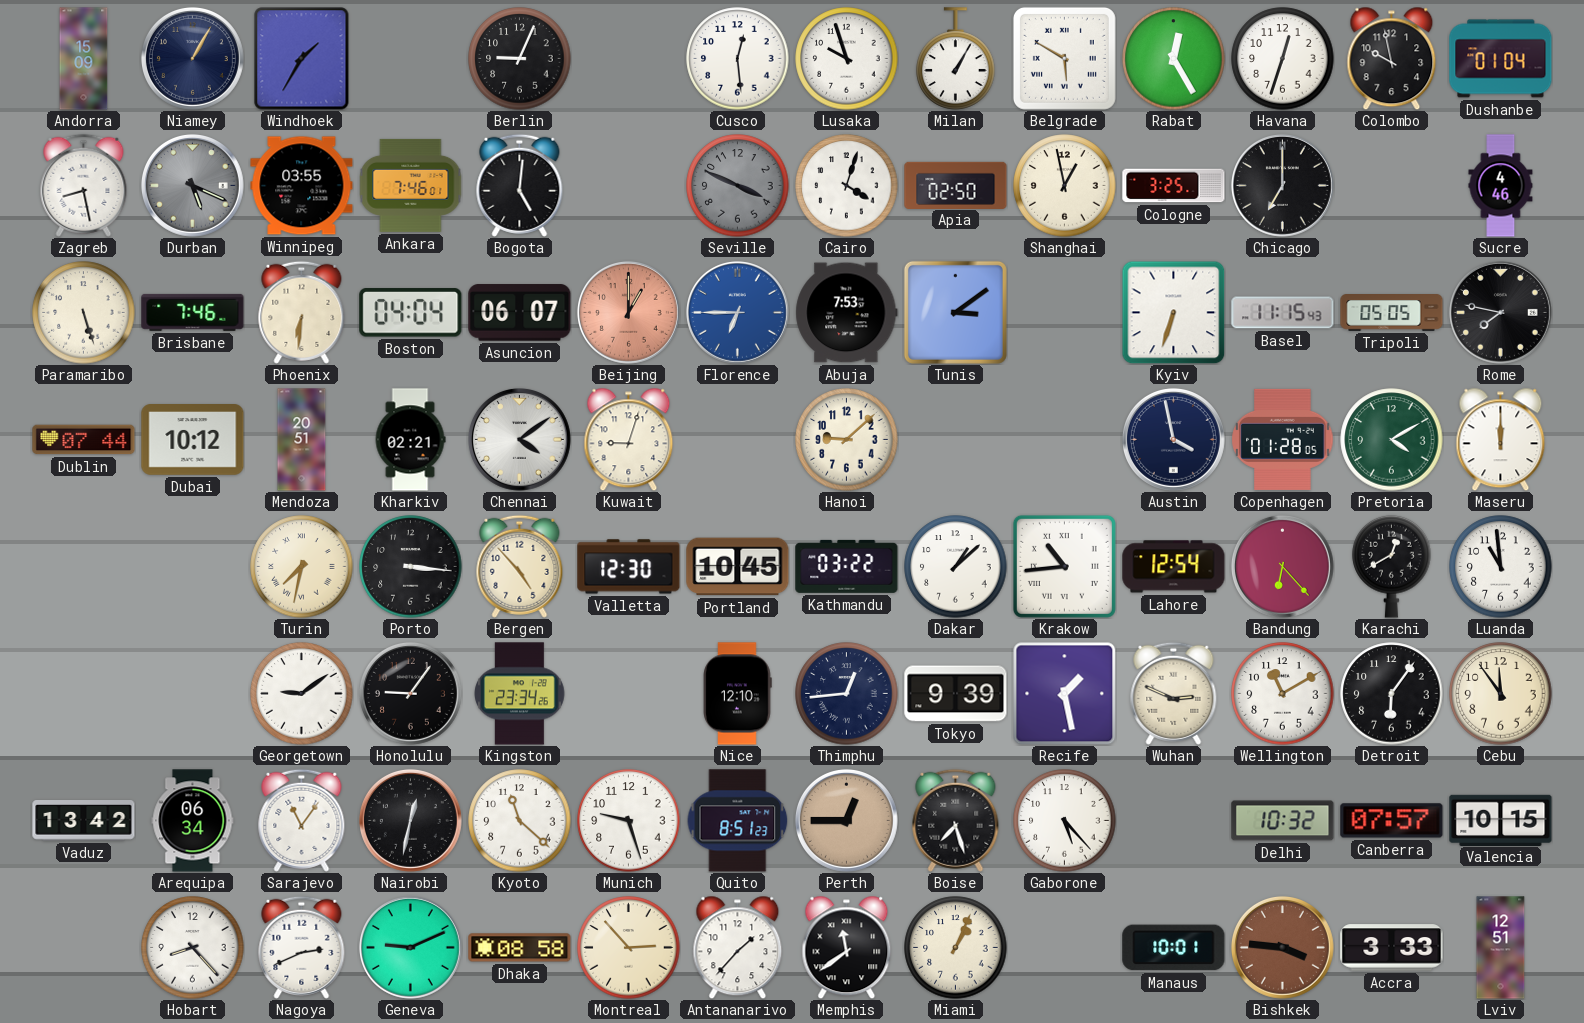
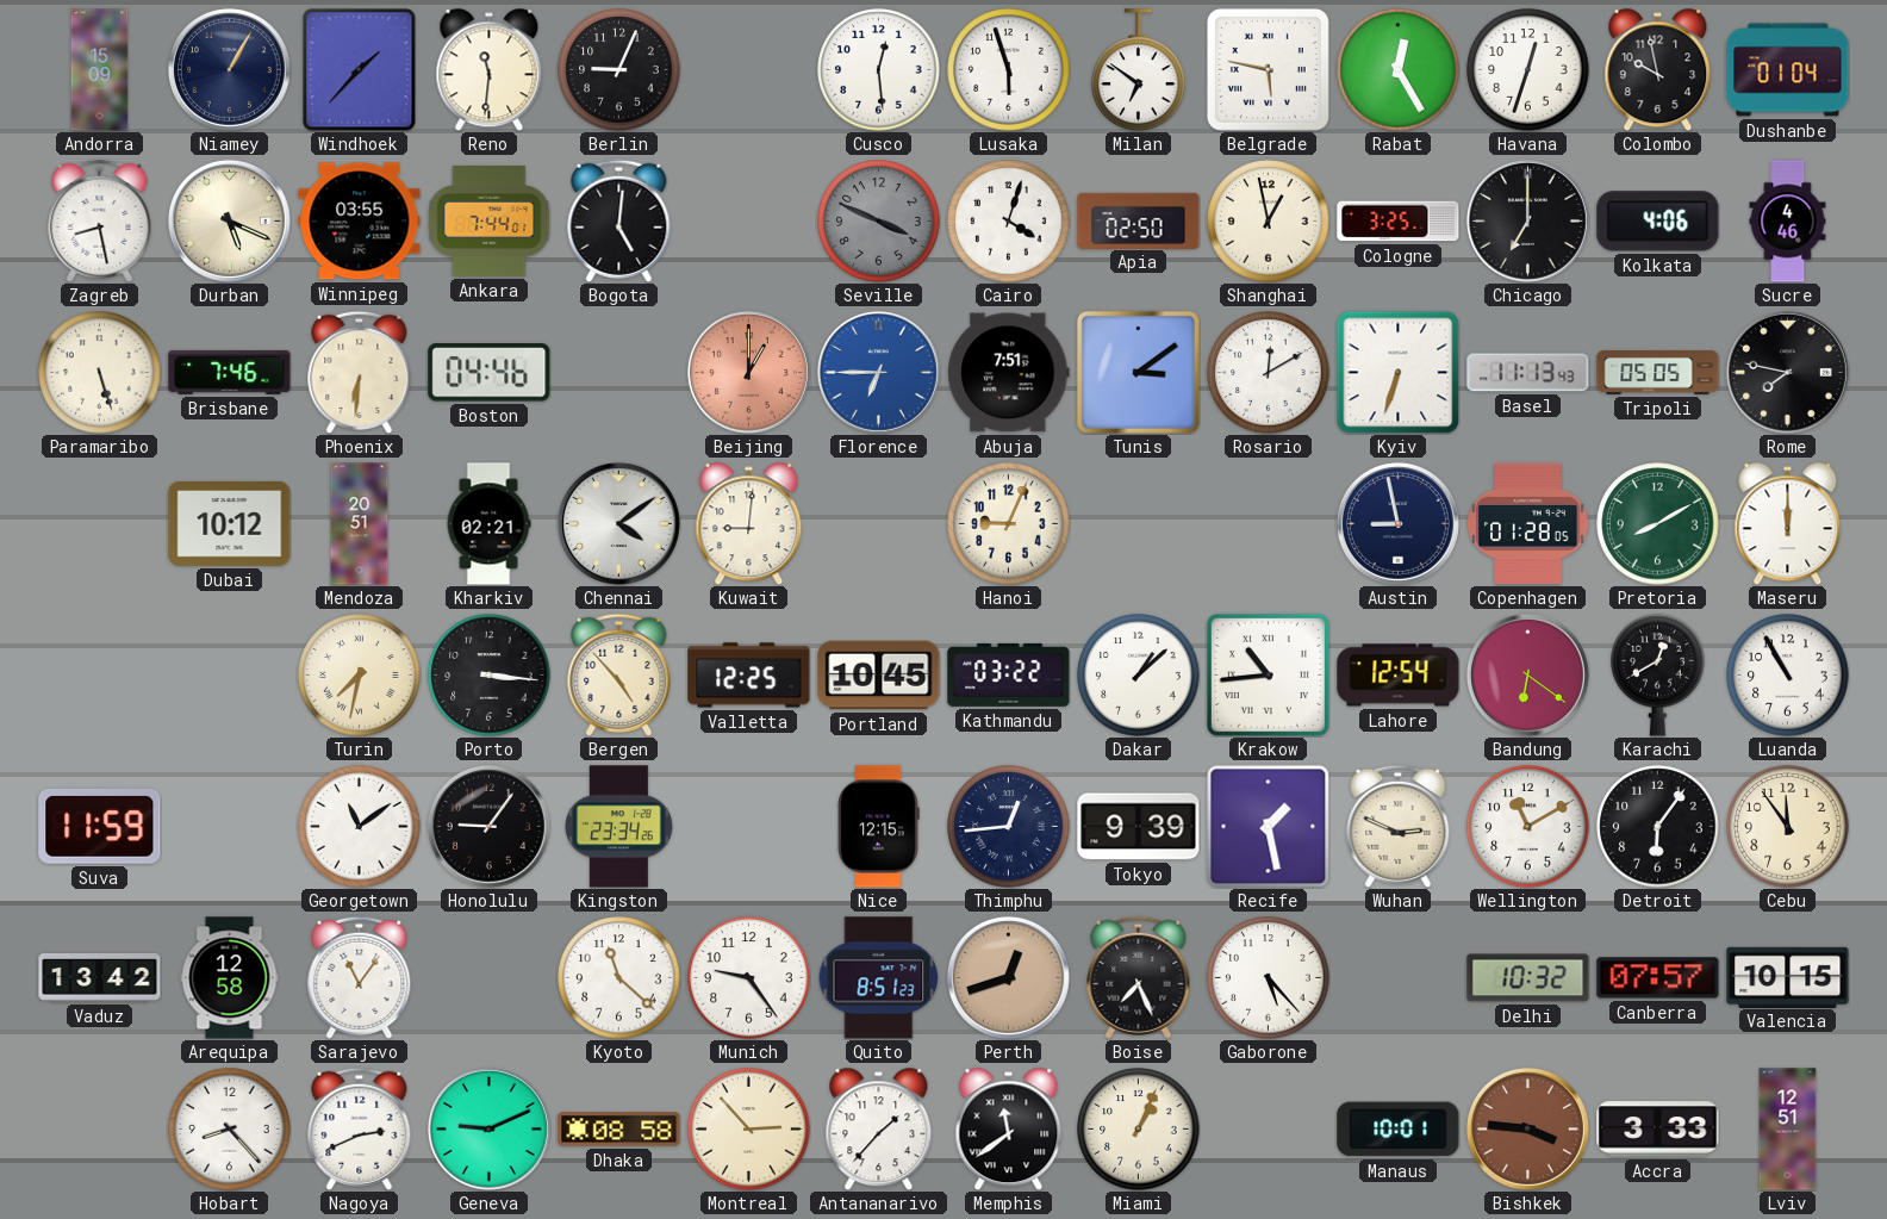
Windhoek: 1:35 -> 1:37
Reno: none -> 11:31
Lusaka: 9:57 -> 5:57
Milan: 1:05 -> 6:51
Belgrade: 5:50 -> 5:47
Durban dial: grey -> cream
Ankara: 7:46 -> 7:44
Kolkata: none -> 4:06
Boston: 04:04 -> 04:46
Asuncion: 06:07 -> none
Abuja: 7:53 -> 7:51
Rosario: none -> 12:10
Basel: 11:15 -> 11:13
Dublin: 07:44 -> none
Kuwait: 9:03 -> 9:01
Hanoi: 9:08 -> 9:04
Austin: 3:58 -> 8:58
Pretoria: 4:10 -> 8:10
Valletta: 12:30 -> 12:25
Bandung: 6:23 -> 6:21
Luanda: 10:59 -> 10:55
Suva: none -> 11:59
Georgetown: 9:09 -> 11:09
Nice: 12:10 -> 12:15
Arequipa: 06:34 -> 12:58
Nairobi: 12:32 -> none
Munich: 9:27 -> 9:24
Perth: 12:45 -> 12:42
Boise: 7:27 -> 7:26
